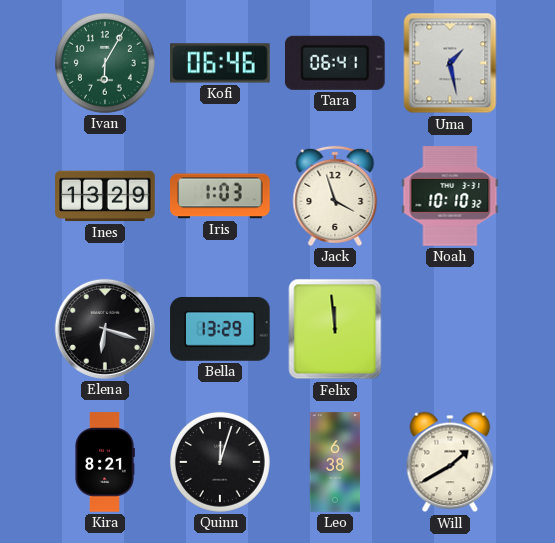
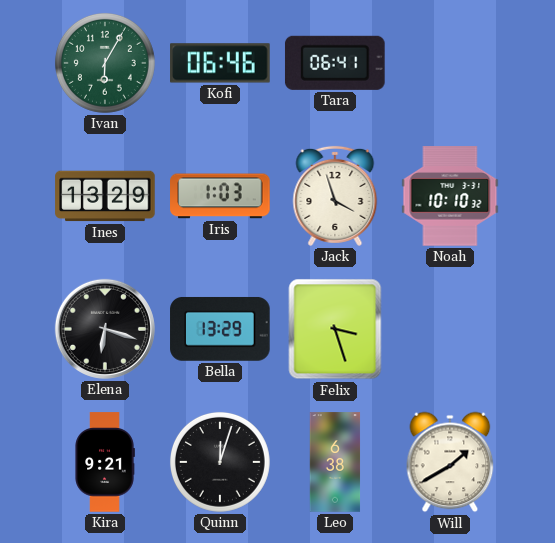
Uma: 1:28 -> none
Felix: 11:59 -> 3:27
Kira: 8:21 -> 9:21
